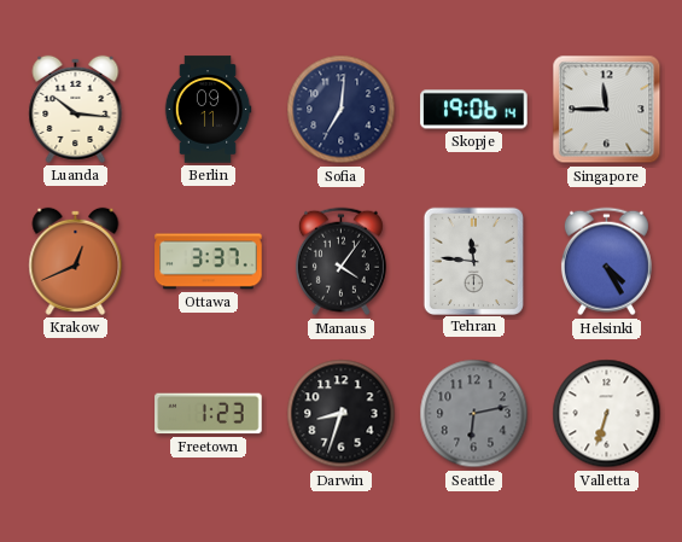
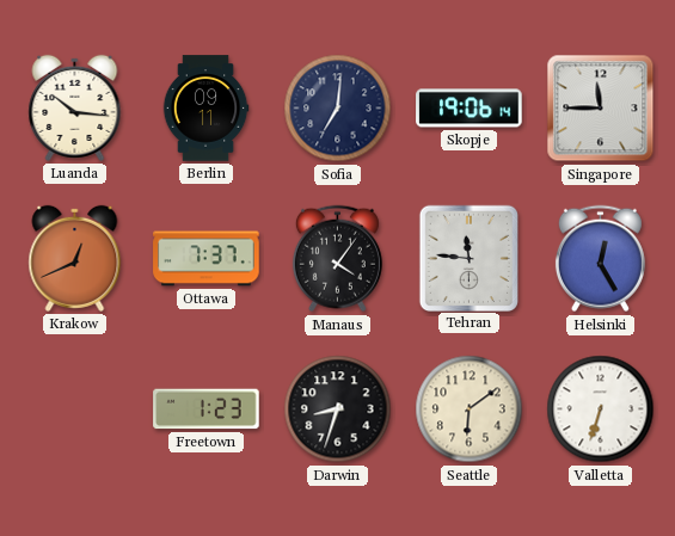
Ottawa: 3:37 -> 7:37
Helsinki: 4:25 -> 12:25
Seattle: 6:13 -> 6:09
Seattle dial: grey -> cream
